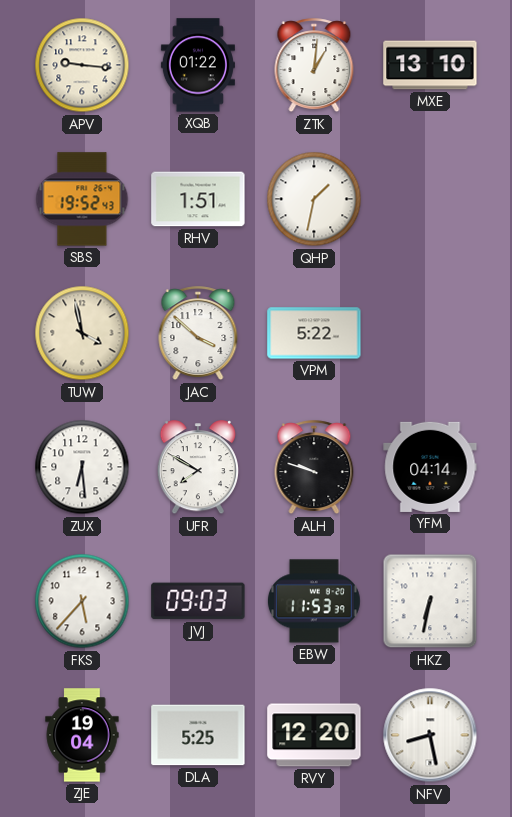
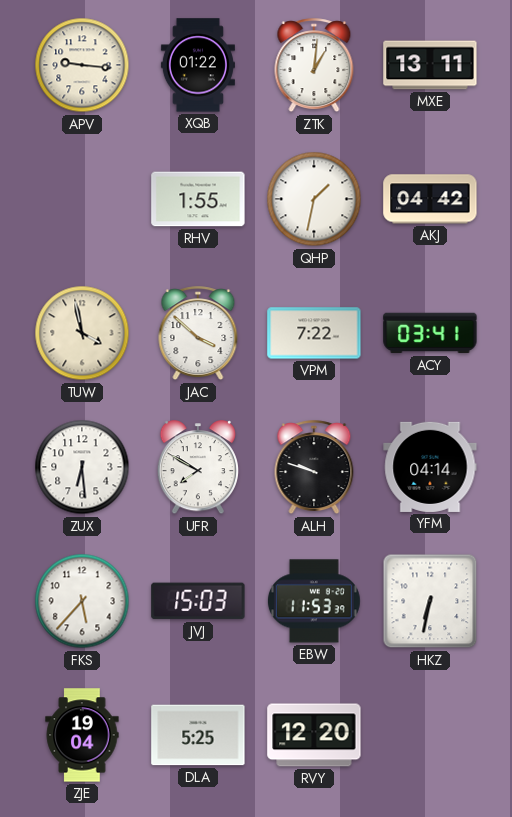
MXE: 13:10 -> 13:11
SBS: 19:52 -> none
RHV: 1:51 -> 1:55
AKJ: none -> 04:42
VPM: 5:22 -> 7:22
ACY: none -> 03:41
JVJ: 09:03 -> 15:03
NFV: 8:28 -> none
